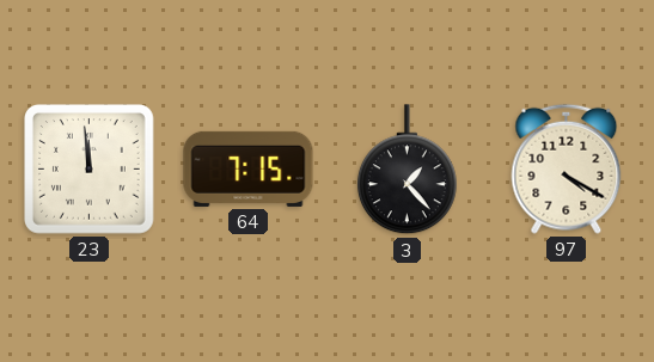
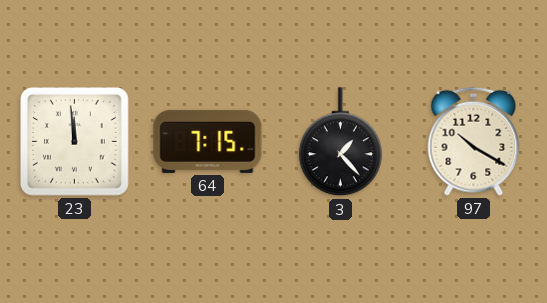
97: 4:20 -> 10:20
